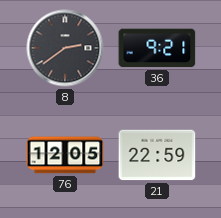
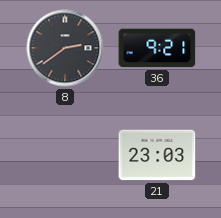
76: 12:05 -> none
21: 22:59 -> 23:03
